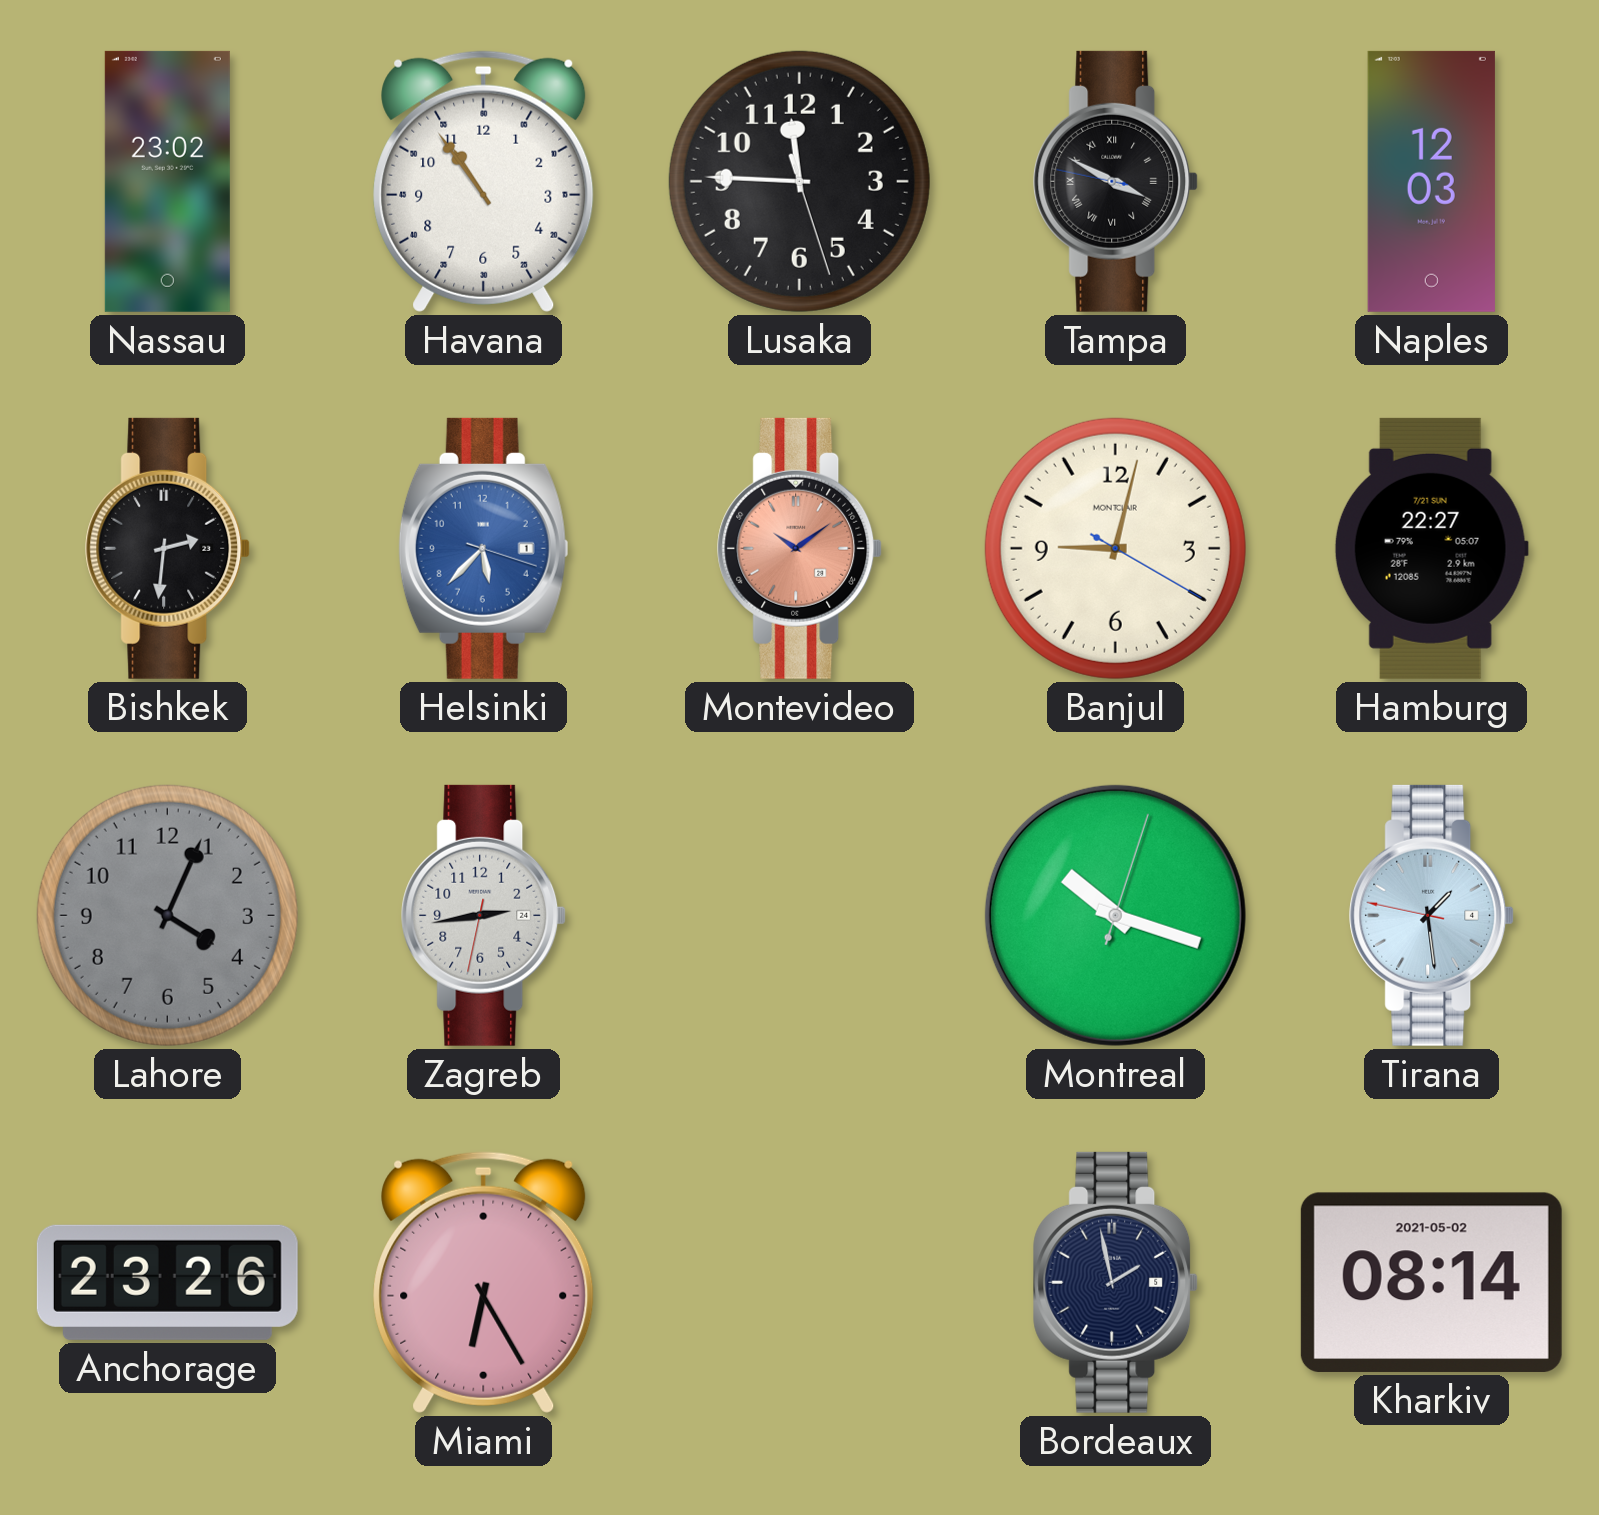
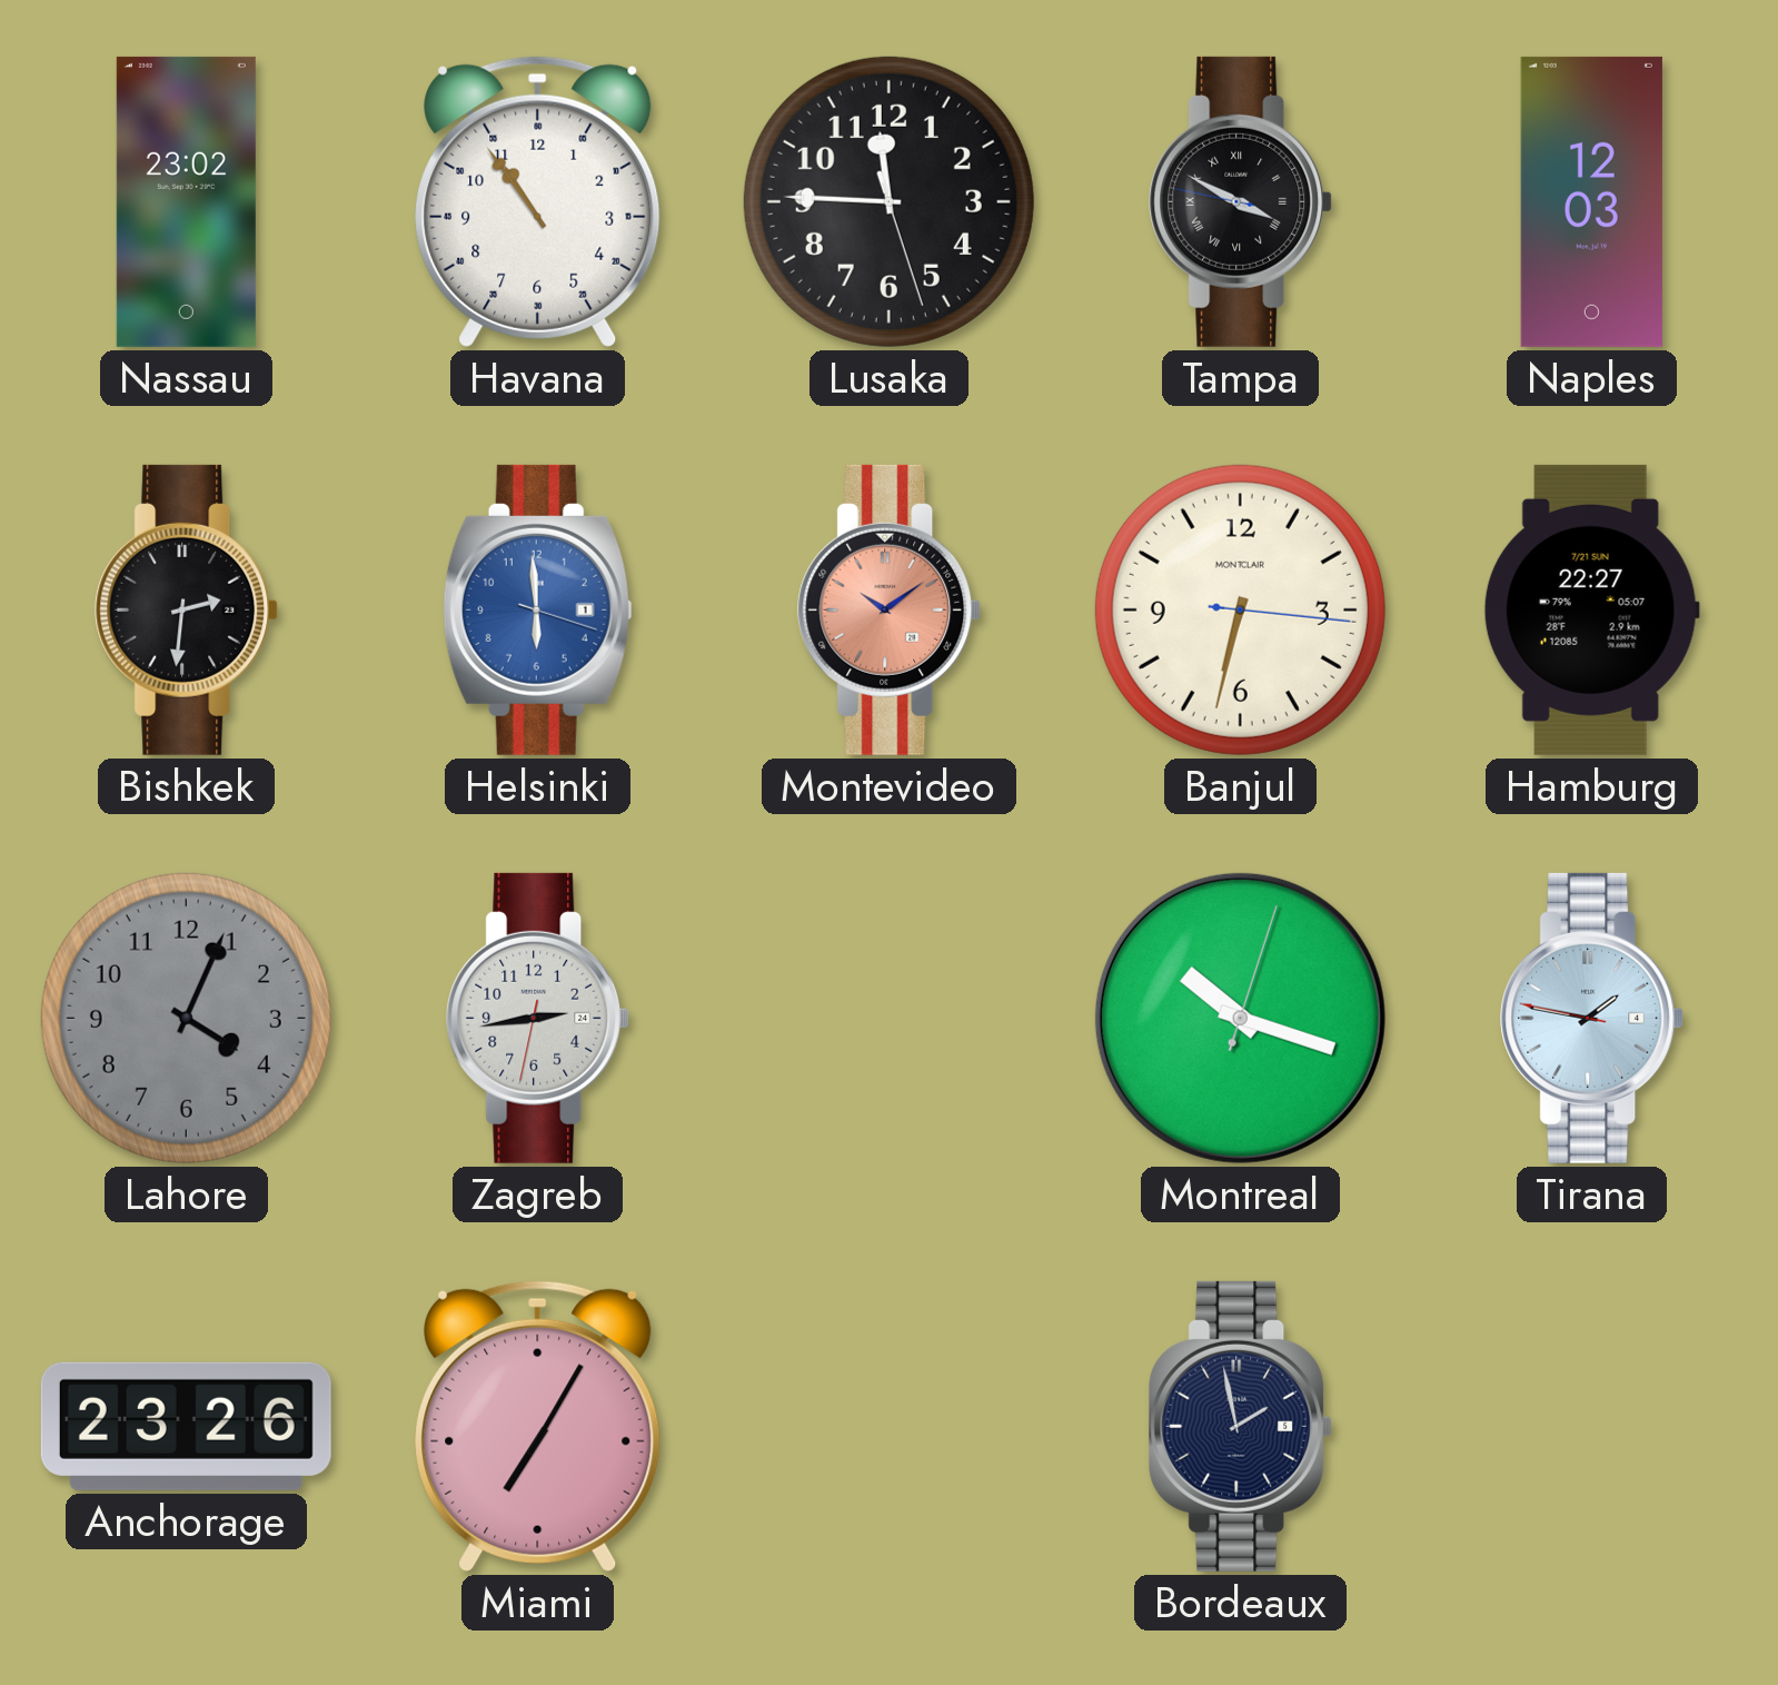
Helsinki: 5:37 -> 5:59
Banjul: 9:02 -> 6:32
Tirana: 1:28 -> 1:46
Miami: 6:25 -> 7:05
Kharkiv: 08:14 -> none
